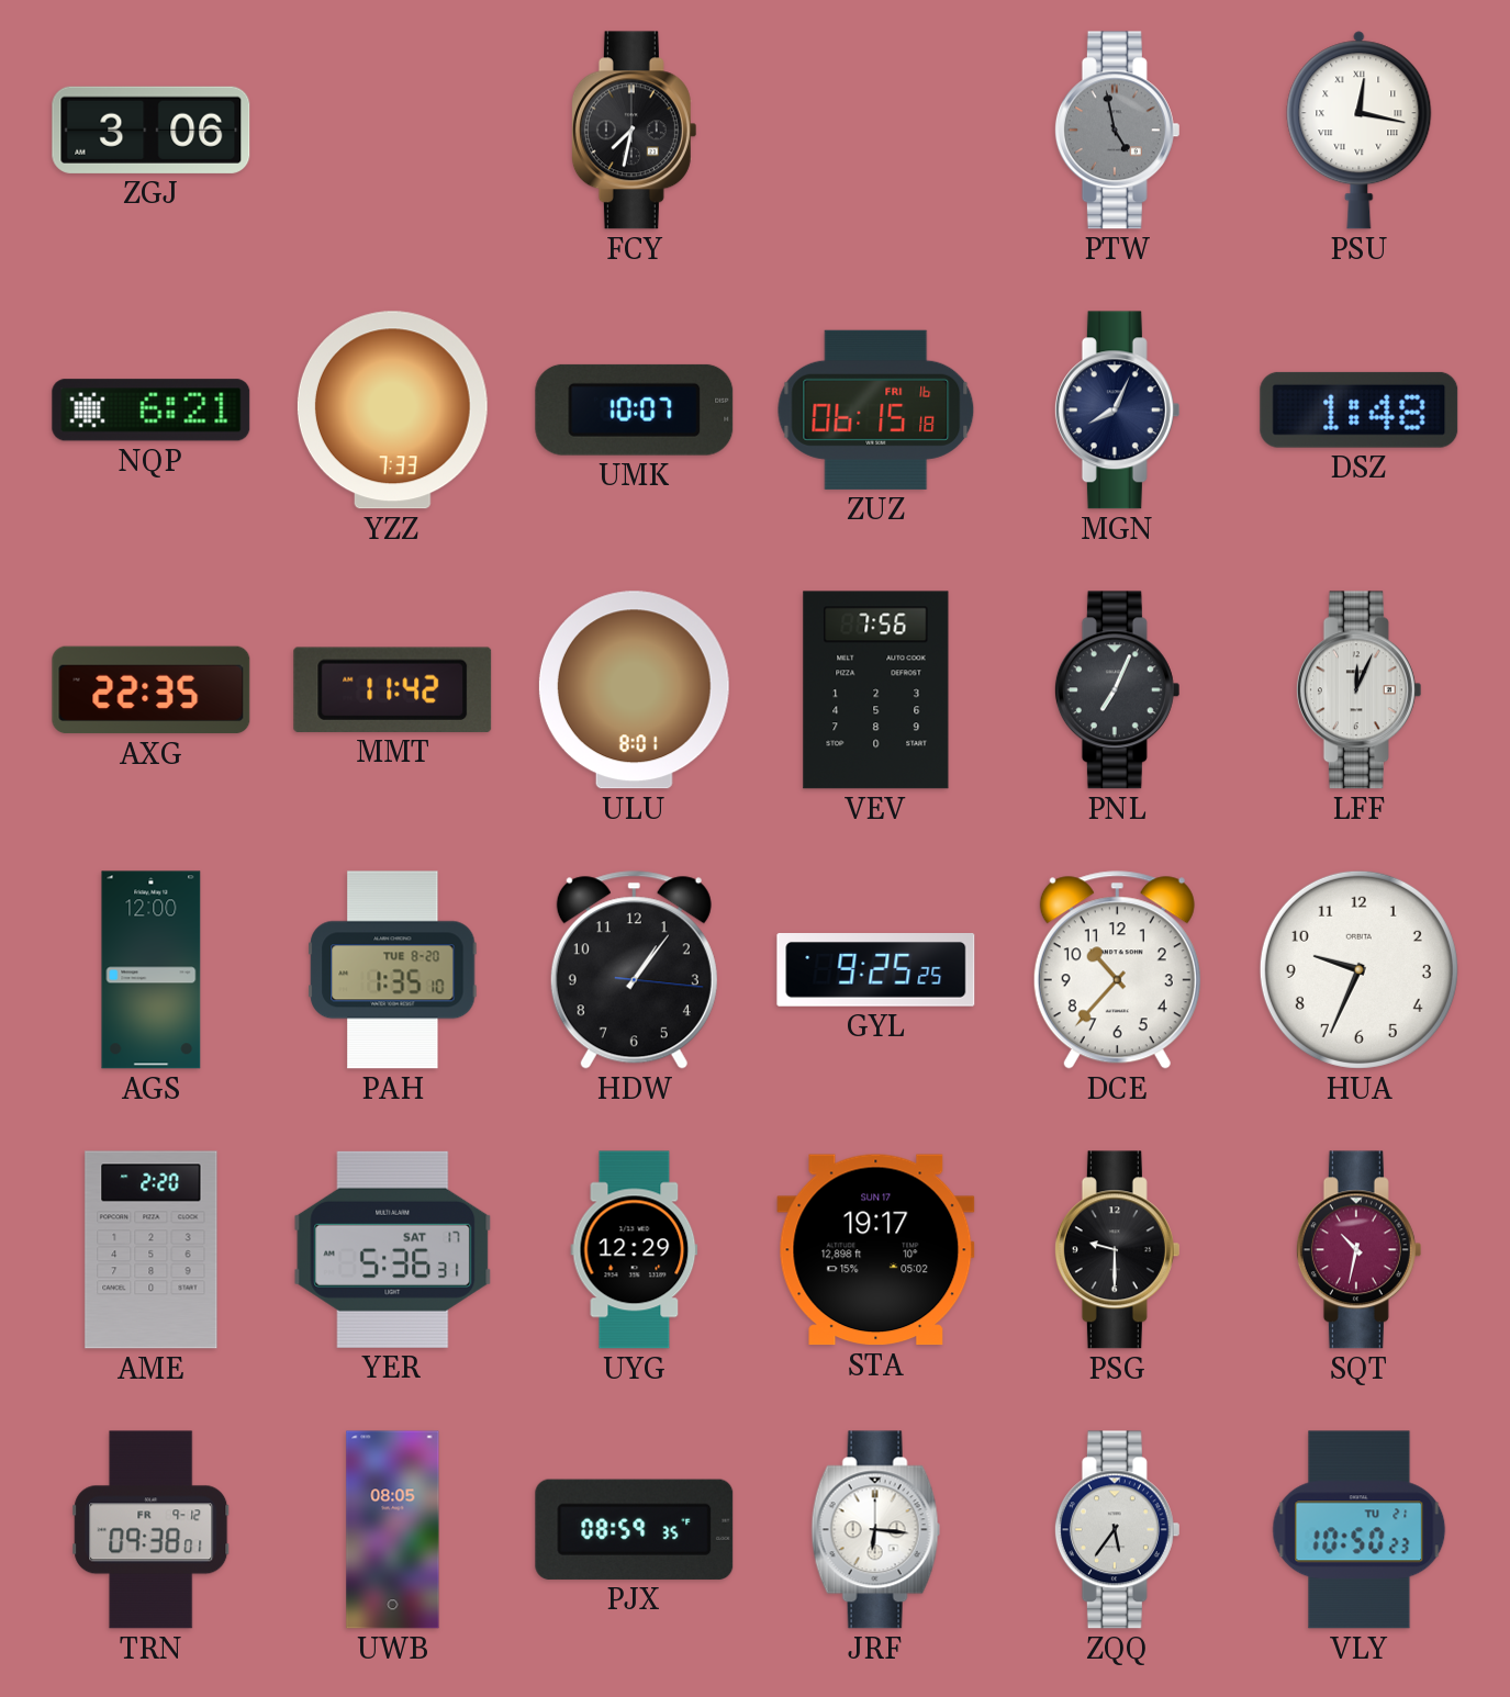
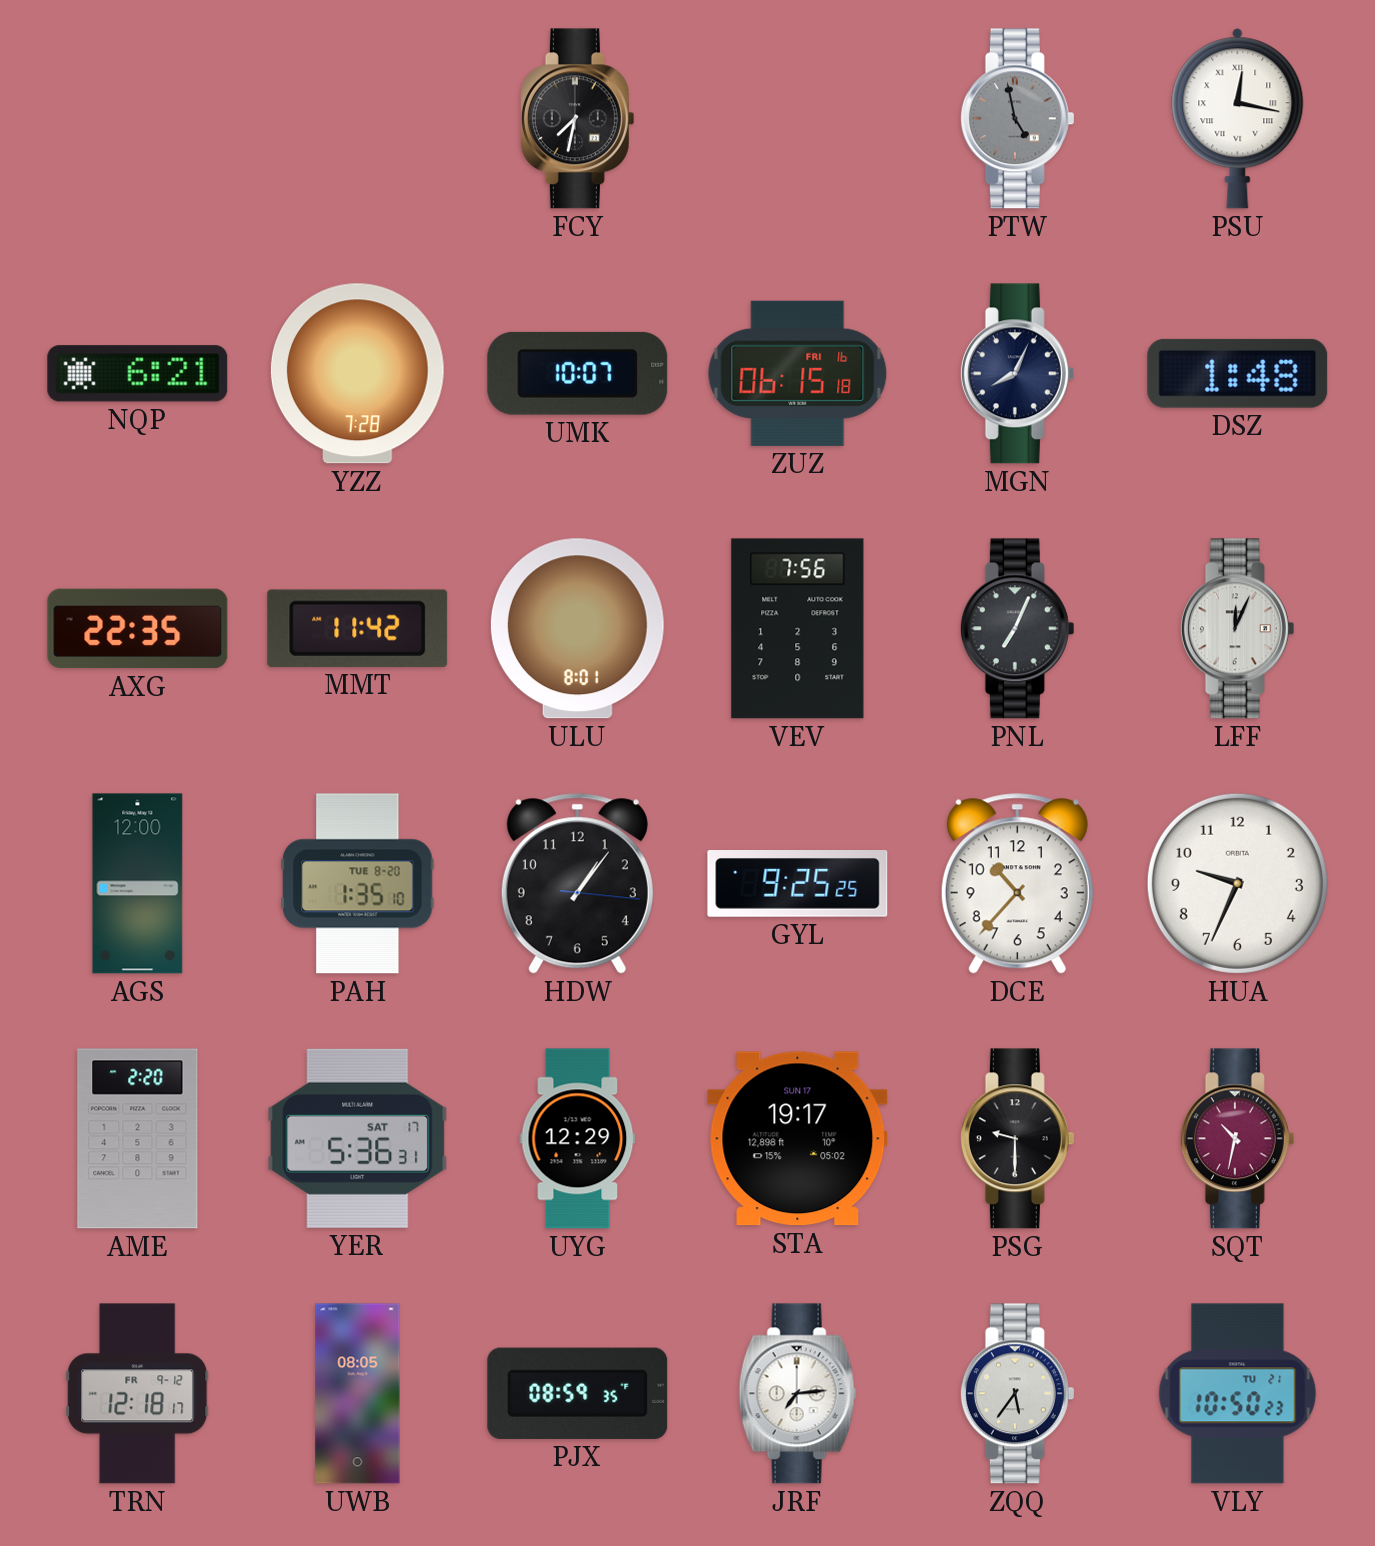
ZGJ: 3:06 -> none
YZZ: 7:33 -> 7:28
TRN: 09:38 -> 12:18
JRF: 6:16 -> 7:14
